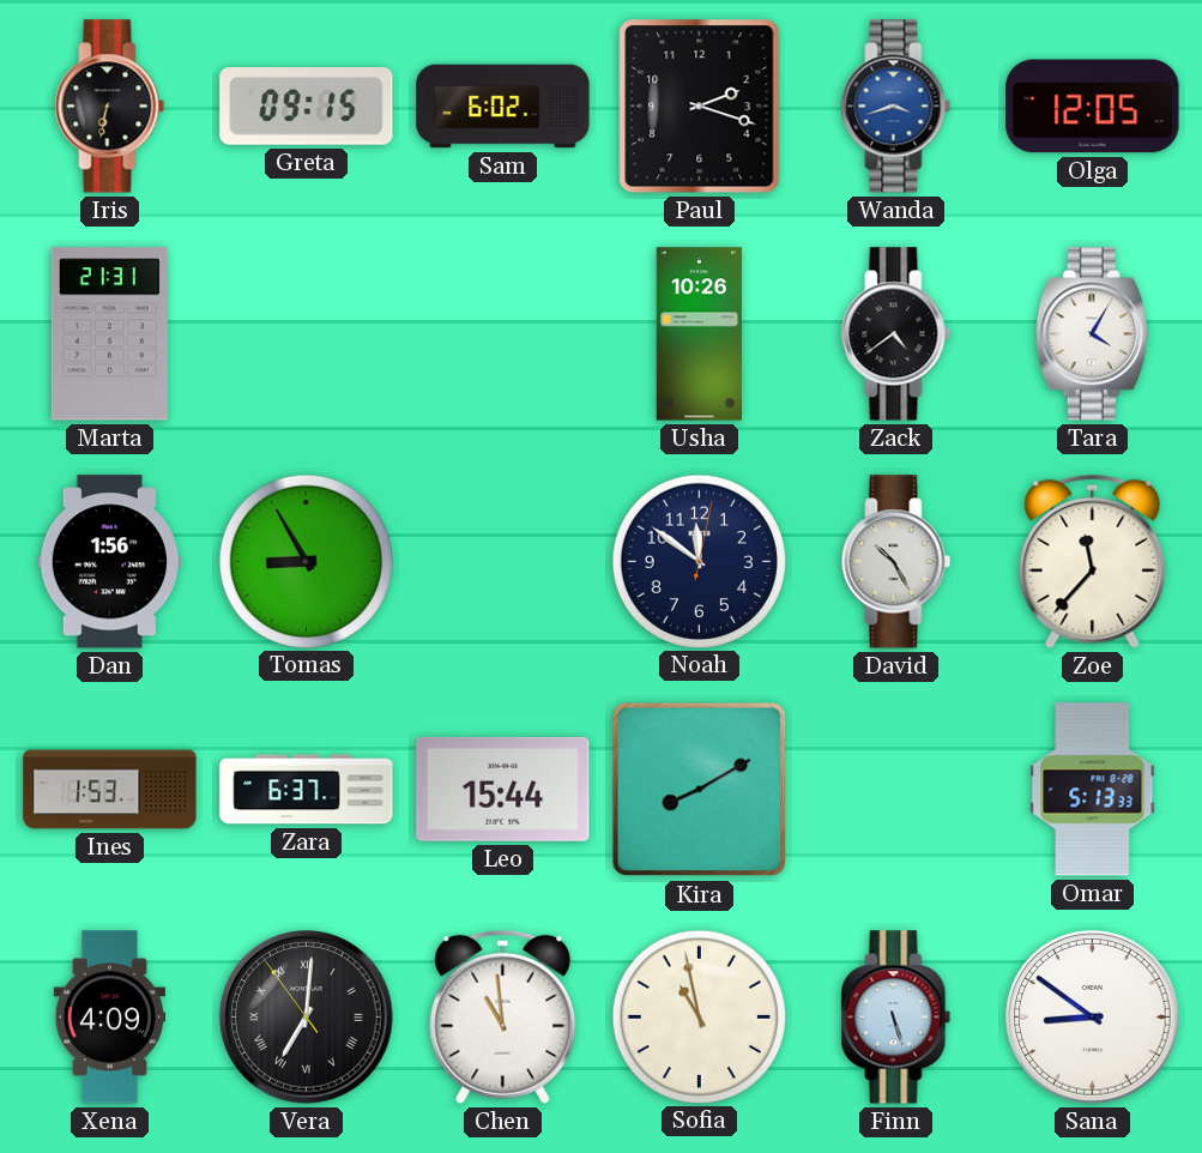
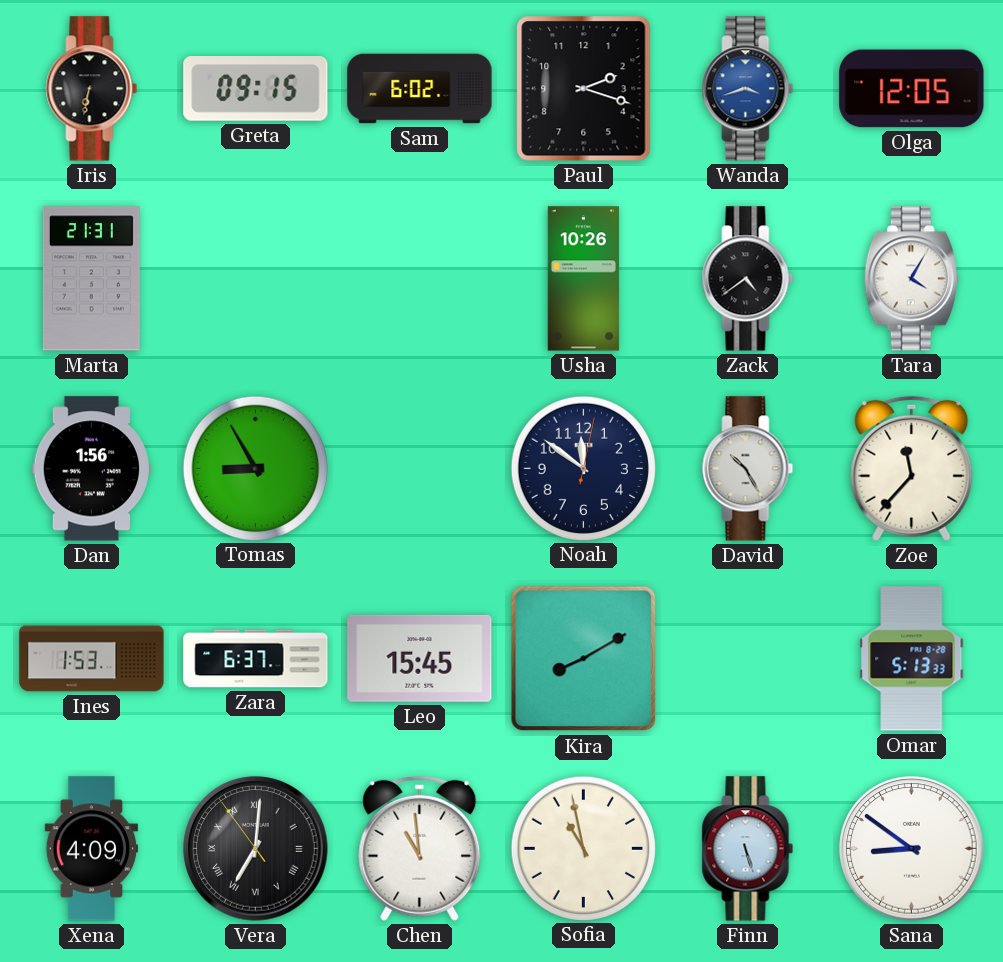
Leo: 15:44 -> 15:45
